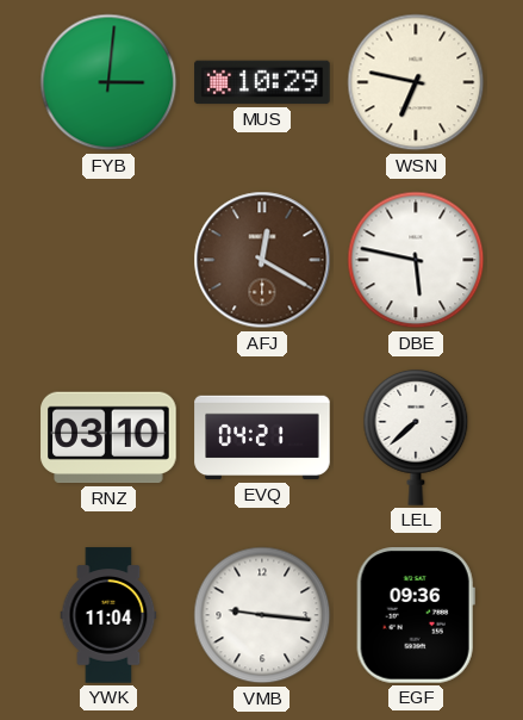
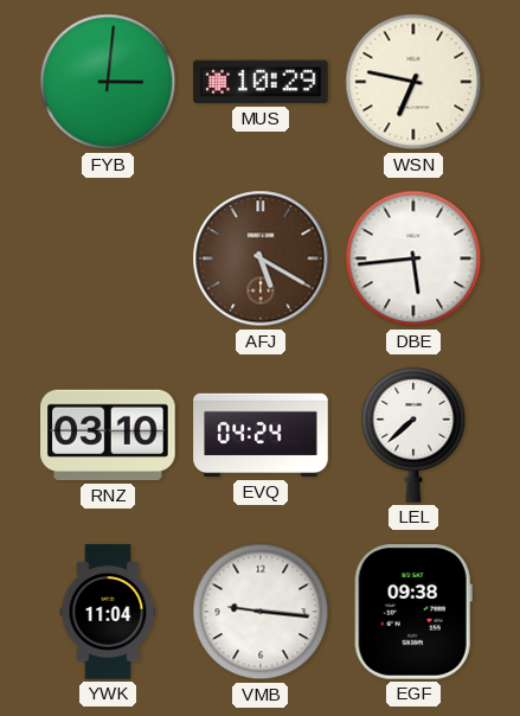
AFJ: 12:20 -> 5:20
DBE: 5:47 -> 5:44
EVQ: 04:21 -> 04:24
EGF: 09:36 -> 09:38
